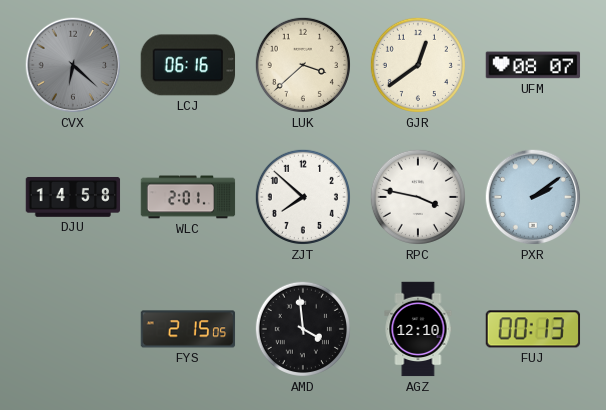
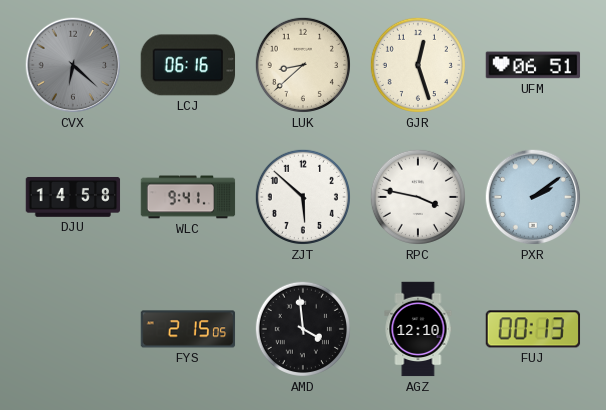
LUK: 3:38 -> 8:38
GJR: 12:39 -> 12:27
UFM: 08:07 -> 06:51
WLC: 2:01 -> 9:41
ZJT: 7:52 -> 5:52
